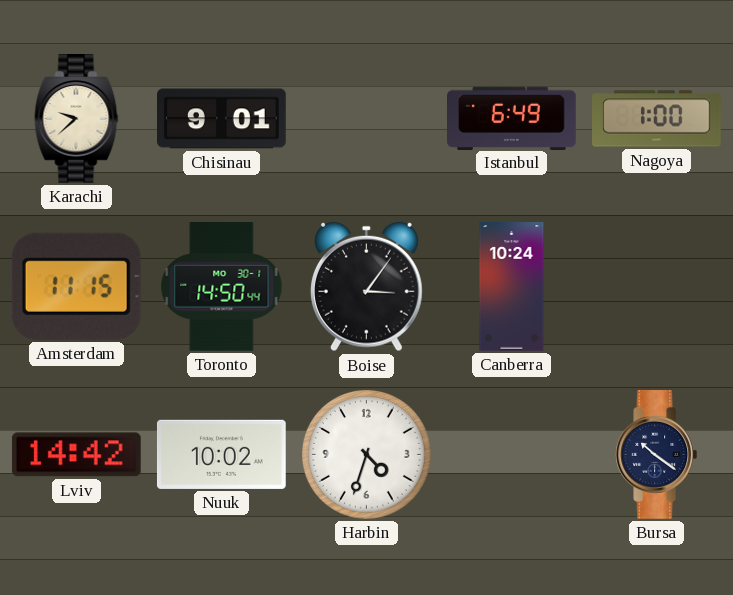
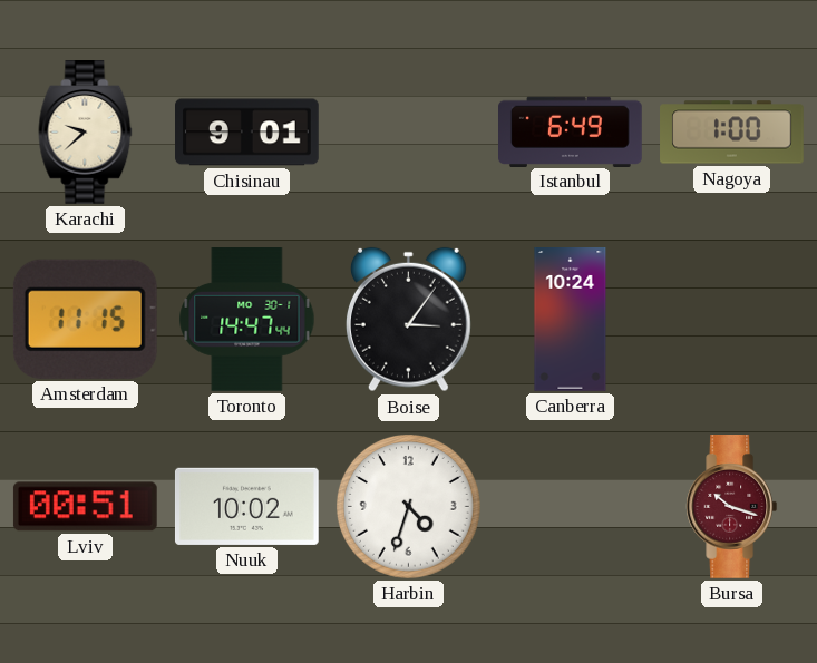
Toronto: 14:50 -> 14:47
Lviv: 14:42 -> 00:51
Bursa: 10:21 -> 10:18
Bursa dial: navy -> burgundy
